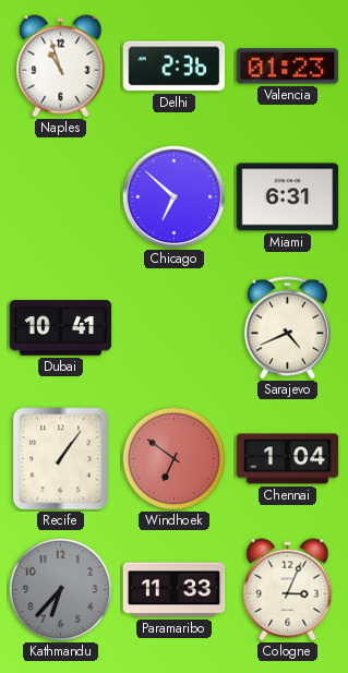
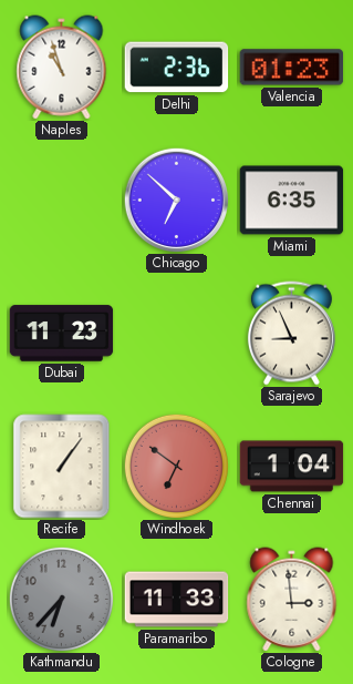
Miami: 6:31 -> 6:35
Dubai: 10:41 -> 11:23
Sarajevo: 4:41 -> 8:56
Cologne: 3:04 -> 2:59
